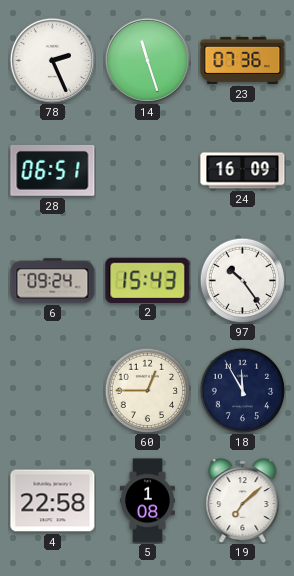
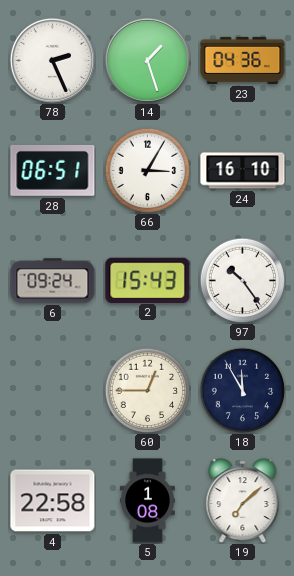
14: 11:27 -> 1:27
23: 07:36 -> 04:36
66: none -> 3:05
24: 16:09 -> 16:10
